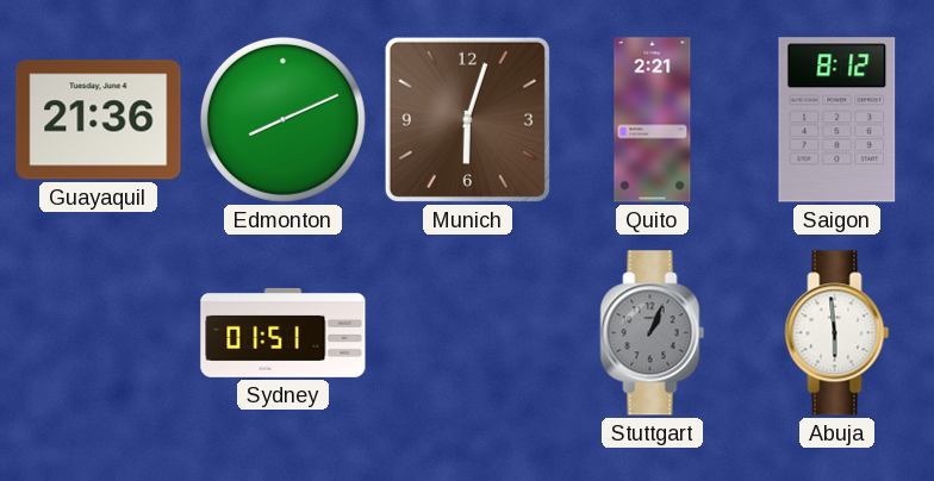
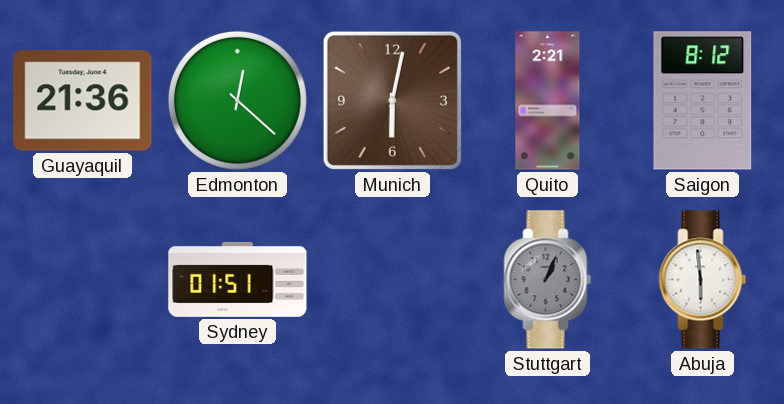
Edmonton: 8:11 -> 12:22
Munich: 6:03 -> 6:02
